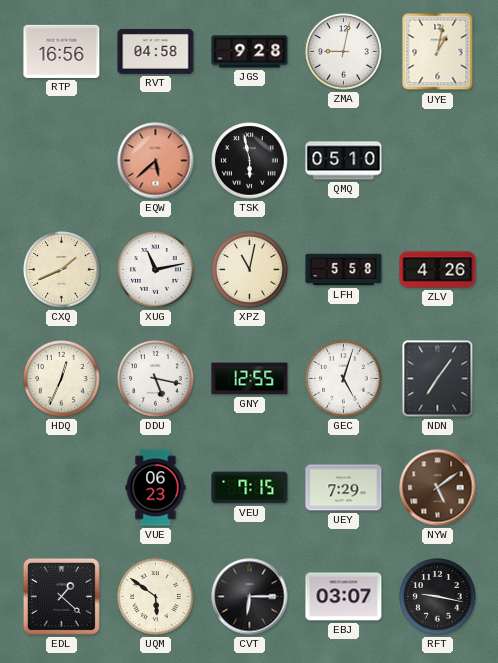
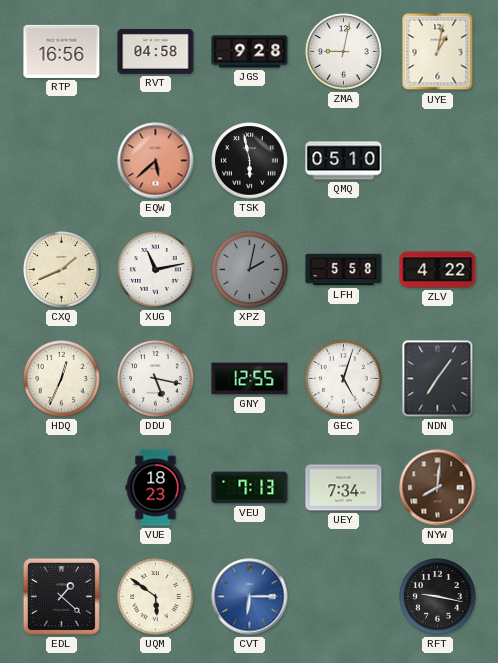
XPZ: 11:02 -> 2:02
XPZ dial: cream -> grey
ZLV: 4:26 -> 4:22
VUE: 06:23 -> 18:23
VEU: 7:15 -> 7:13
UEY: 7:29 -> 7:34
NYW: 5:09 -> 8:01
CVT dial: black -> blue
EBJ: 03:07 -> none
